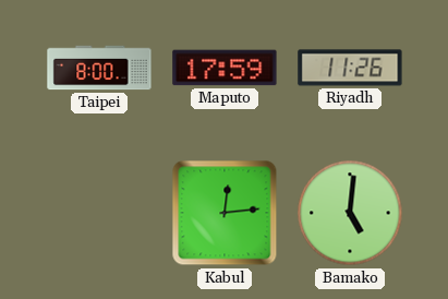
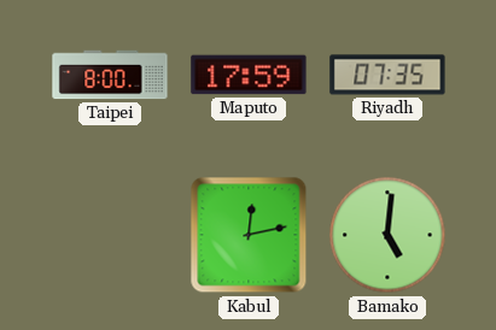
Riyadh: 11:26 -> 07:35
Kabul: 12:14 -> 12:13
